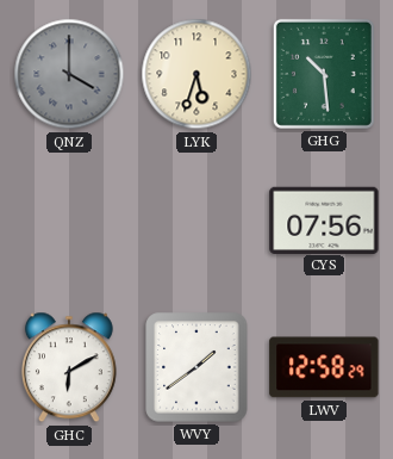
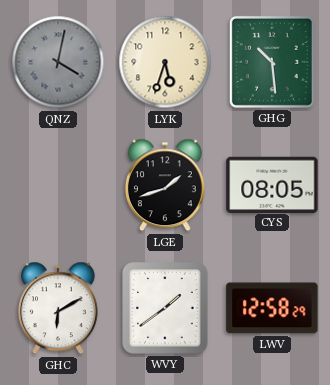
QNZ: 4:00 -> 4:02
LGE: none -> 1:42
CYS: 07:56 -> 08:05
